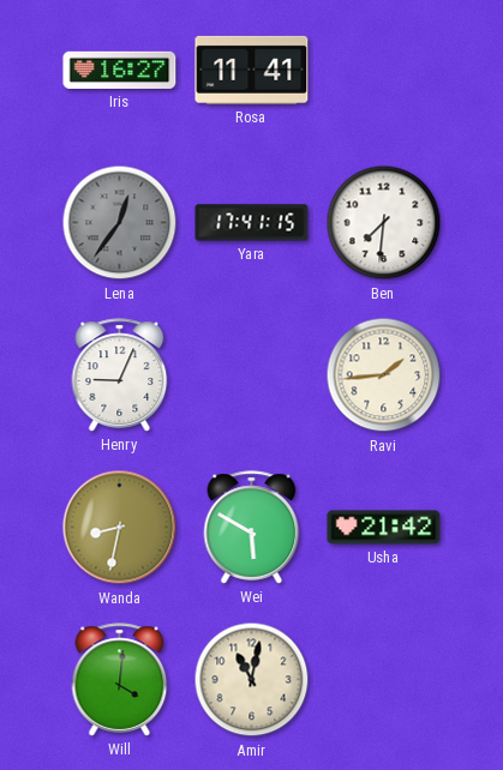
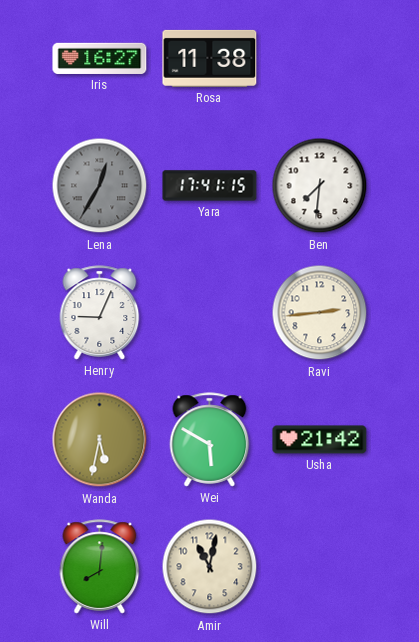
Rosa: 11:41 -> 11:38
Lena: 12:36 -> 12:35
Ravi: 1:44 -> 2:44
Wanda: 8:32 -> 5:32
Will: 4:01 -> 8:01
